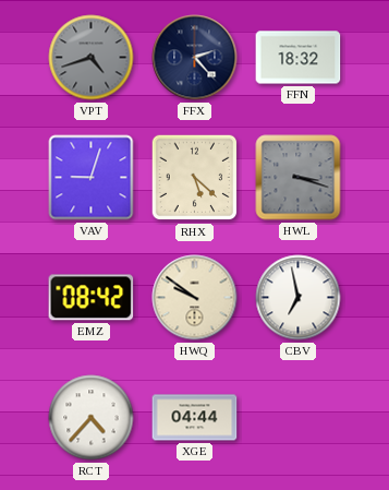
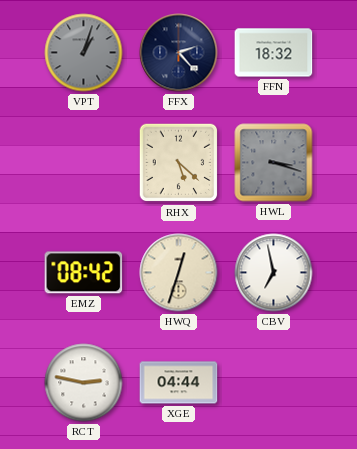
VPT: 4:42 -> 1:03
VAV: 9:03 -> none
HWQ: 9:51 -> 12:33
RCT: 4:37 -> 2:47
